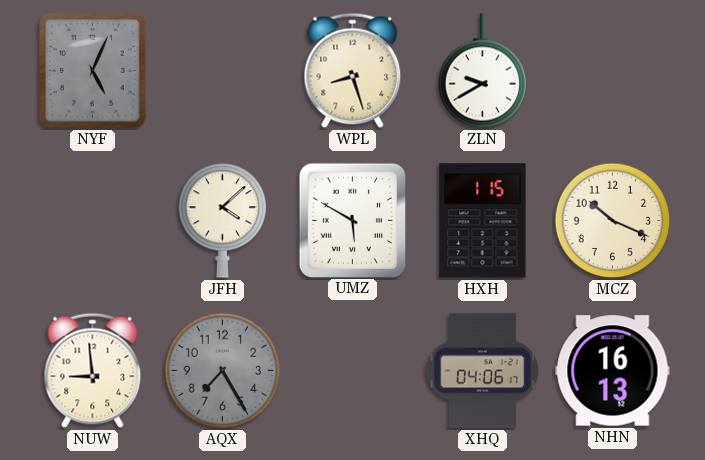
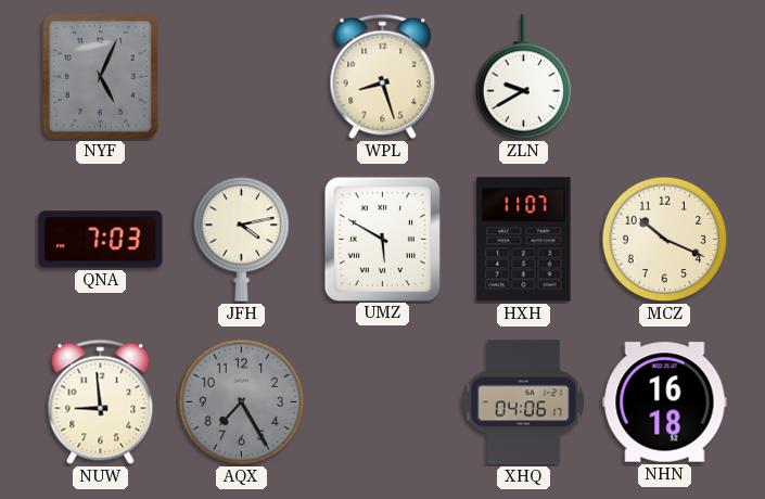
QNA: none -> 7:03
JFH: 4:08 -> 4:13
HXH: 1:15 -> 11:07
NHN: 16:13 -> 16:18
